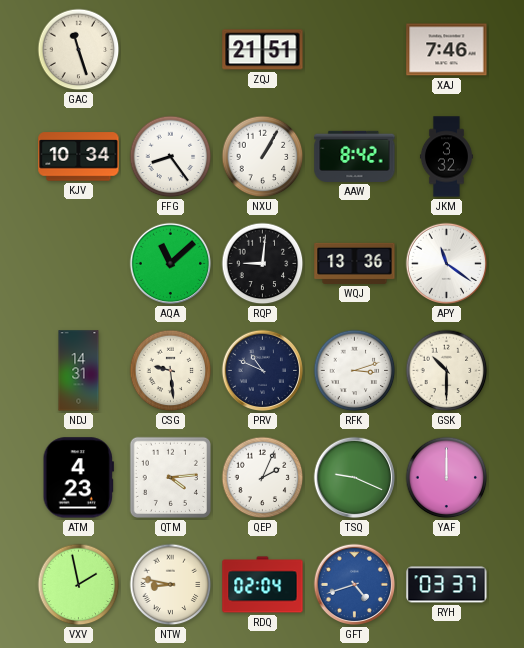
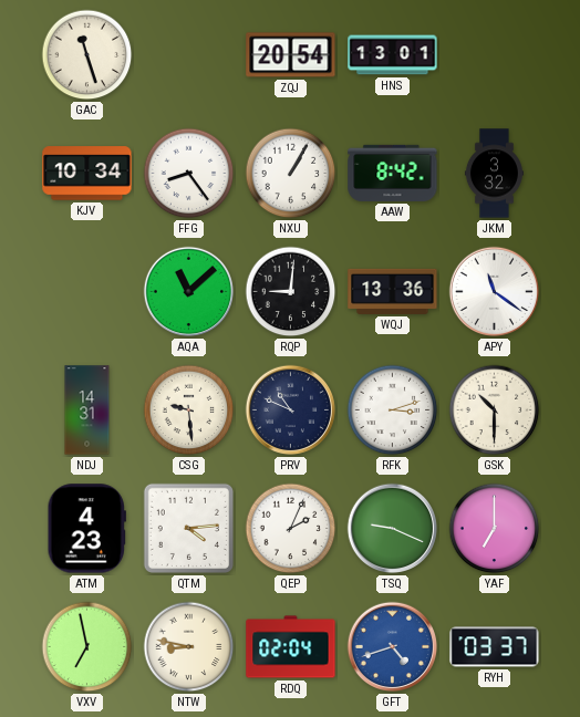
ZQJ: 21:51 -> 20:54
HNS: none -> 13:01
XAJ: 7:46 -> none
YAF: 12:00 -> 7:00
VXV: 1:58 -> 6:58
